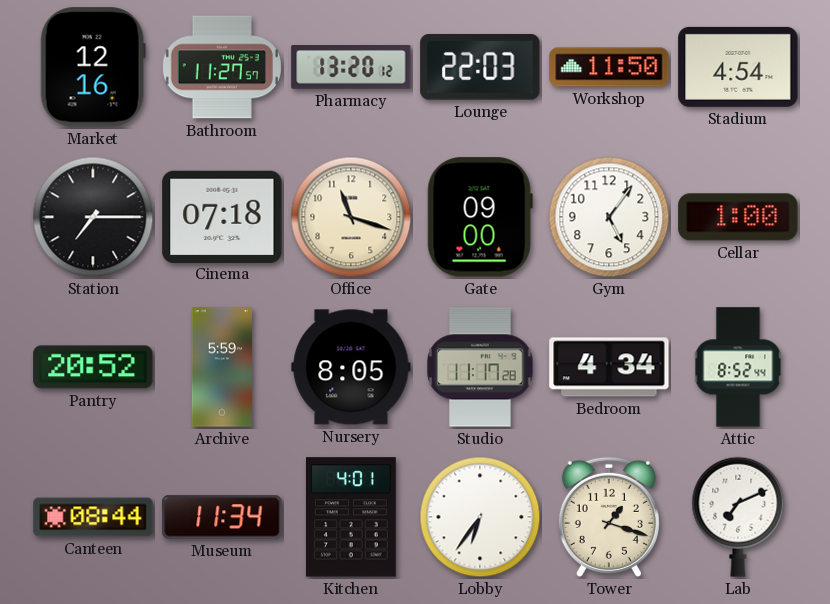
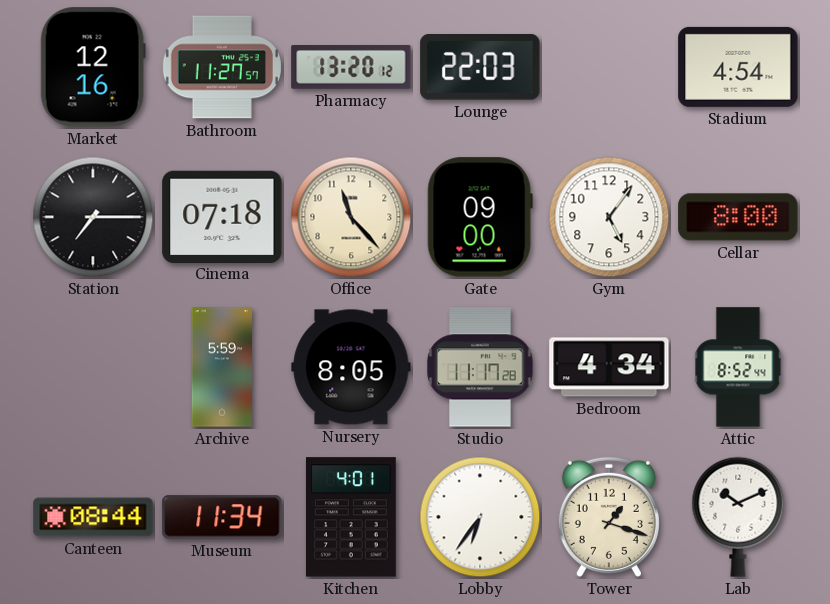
Workshop: 11:50 -> none
Office: 11:18 -> 11:23
Cellar: 1:00 -> 8:00
Pantry: 20:52 -> none
Lab: 7:11 -> 10:11
